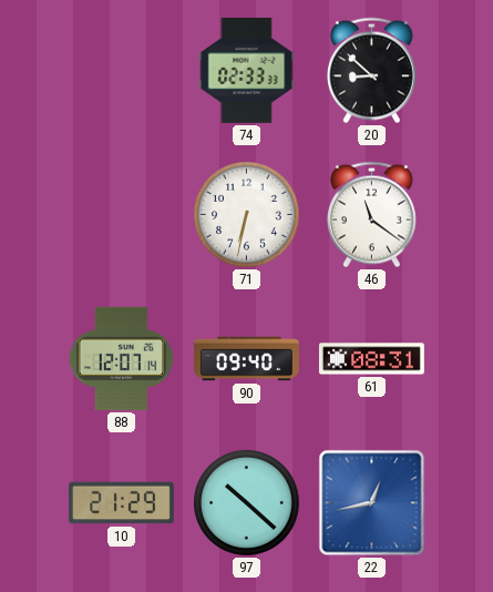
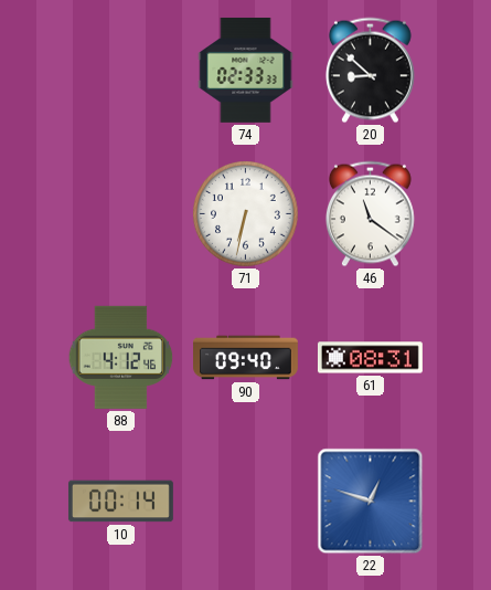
88: 12:07 -> 4:12
10: 21:29 -> 00:14
97: 10:22 -> none
22: 12:43 -> 12:48
